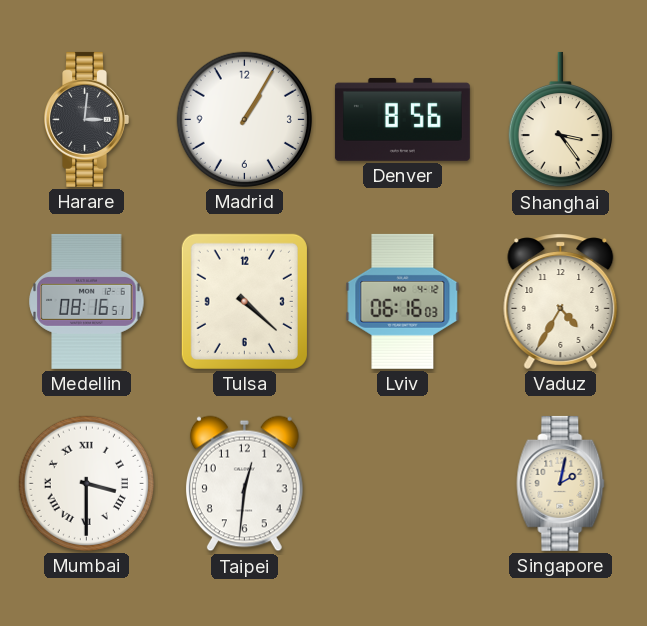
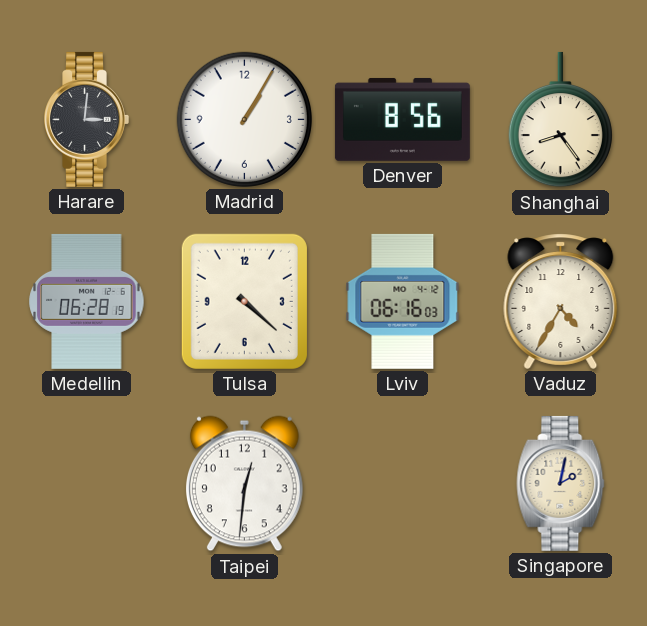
Shanghai: 3:24 -> 8:24
Medellin: 08:16 -> 06:28
Mumbai: 3:30 -> none
